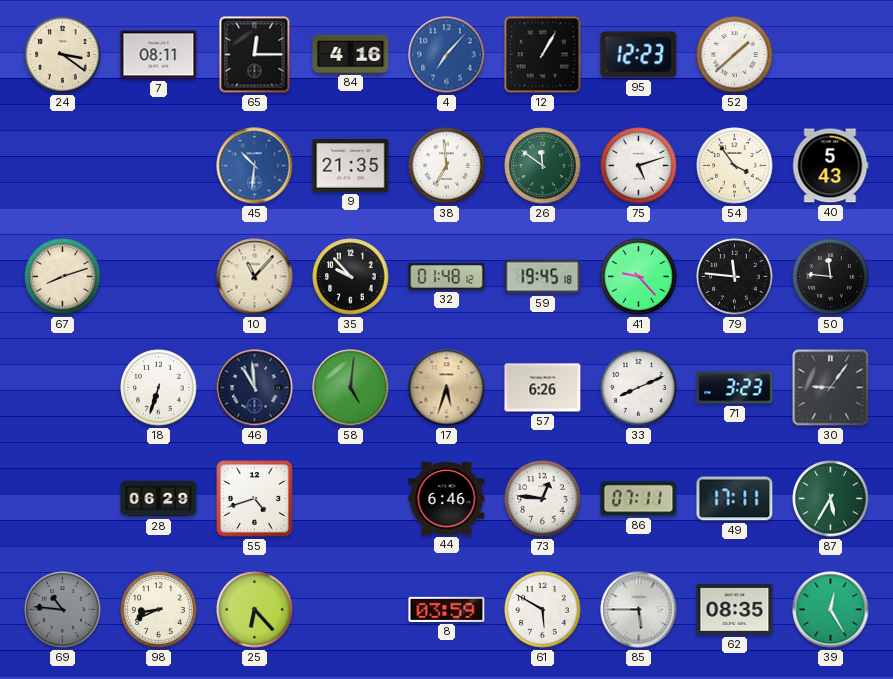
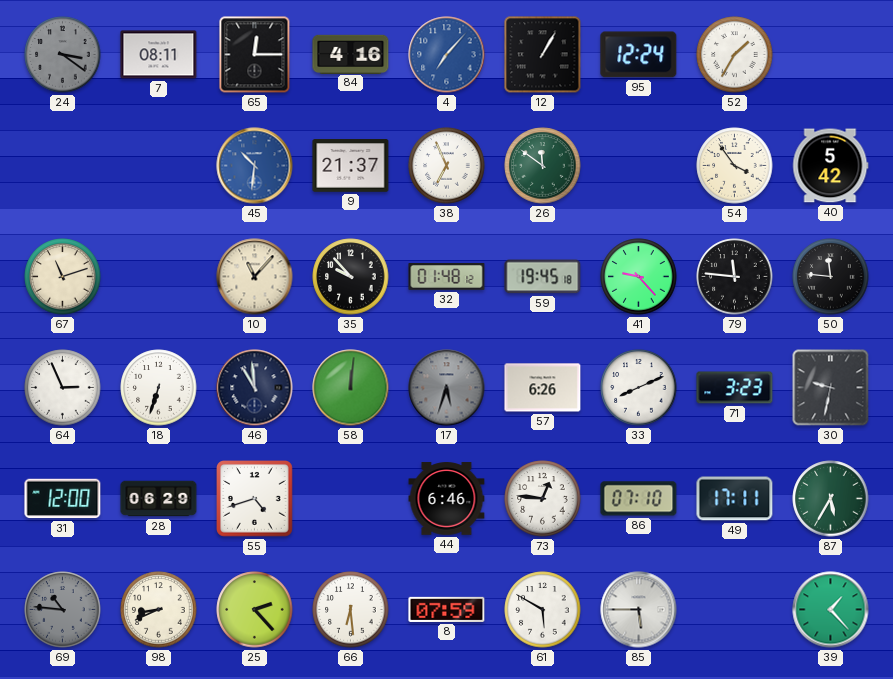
24 dial: cream -> grey
95: 12:23 -> 12:24
52: 1:38 -> 1:35
9: 21:35 -> 21:37
38: 6:59 -> 6:56
75: 5:12 -> none
40: 5:43 -> 5:42
67: 8:12 -> 11:12
64: none -> 2:56
58: 5:01 -> 12:01
17 dial: champagne -> grey
30: 9:06 -> 9:32
31: none -> 12:00
86: 07:11 -> 07:10
25: 6:23 -> 2:23
66: none -> 6:29
8: 03:59 -> 07:59
62: 08:35 -> none
39: 12:25 -> 1:23
